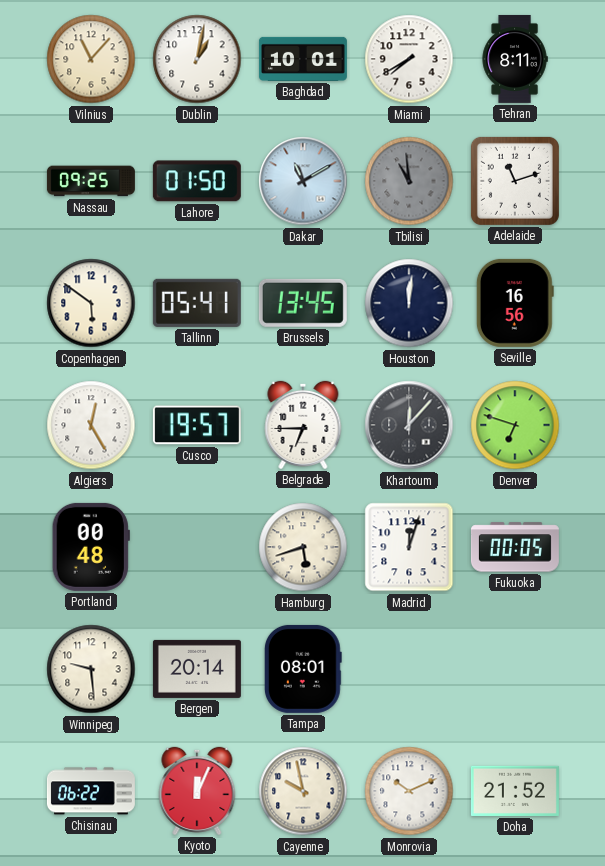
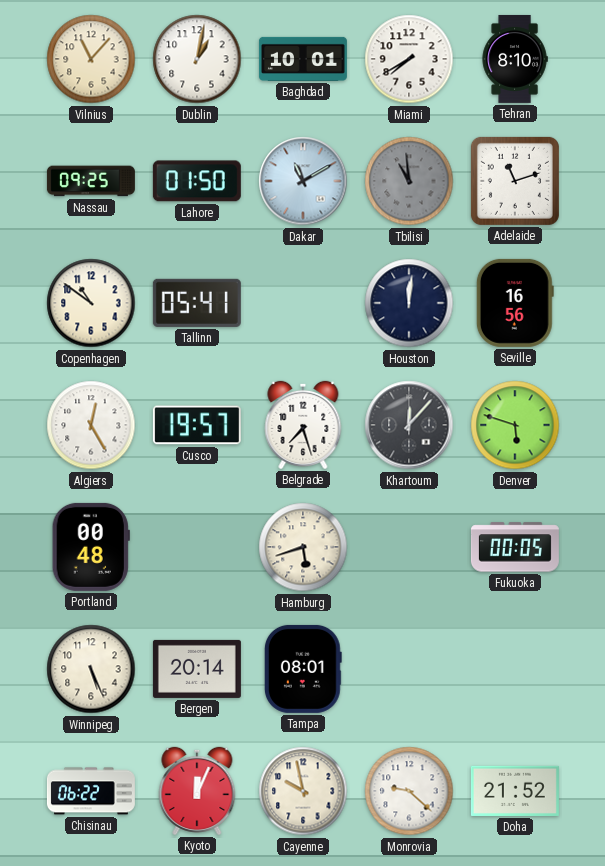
Tehran: 8:11 -> 8:10
Copenhagen: 5:51 -> 10:51
Brussels: 13:45 -> none
Belgrade: 6:45 -> 7:27
Denver: 6:48 -> 5:48
Madrid: 12:03 -> none
Winnipeg: 9:29 -> 5:26
Monrovia: 10:11 -> 9:22
